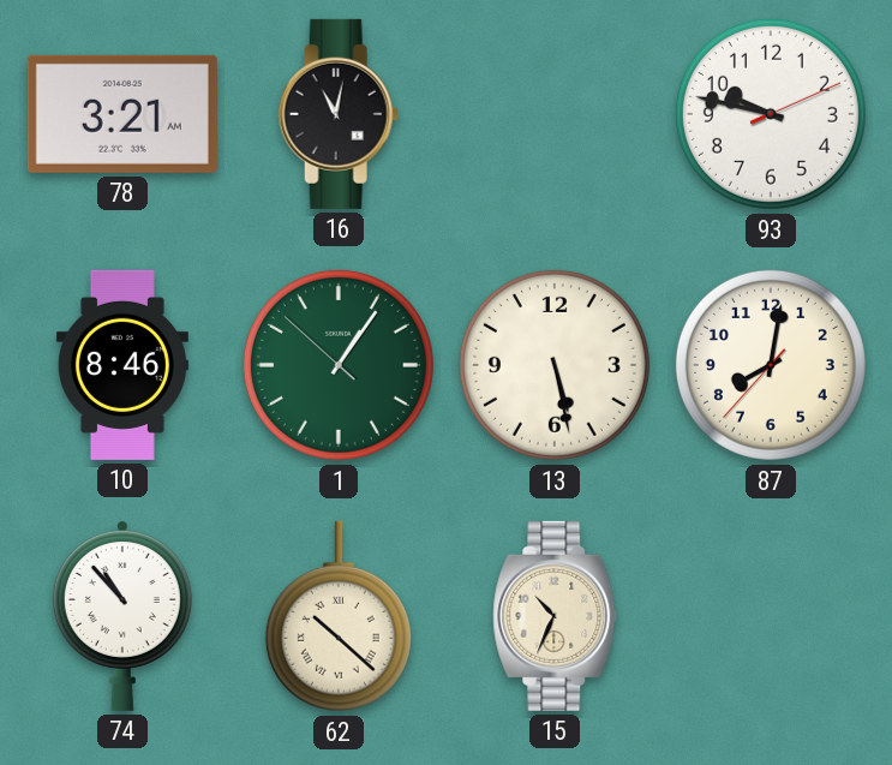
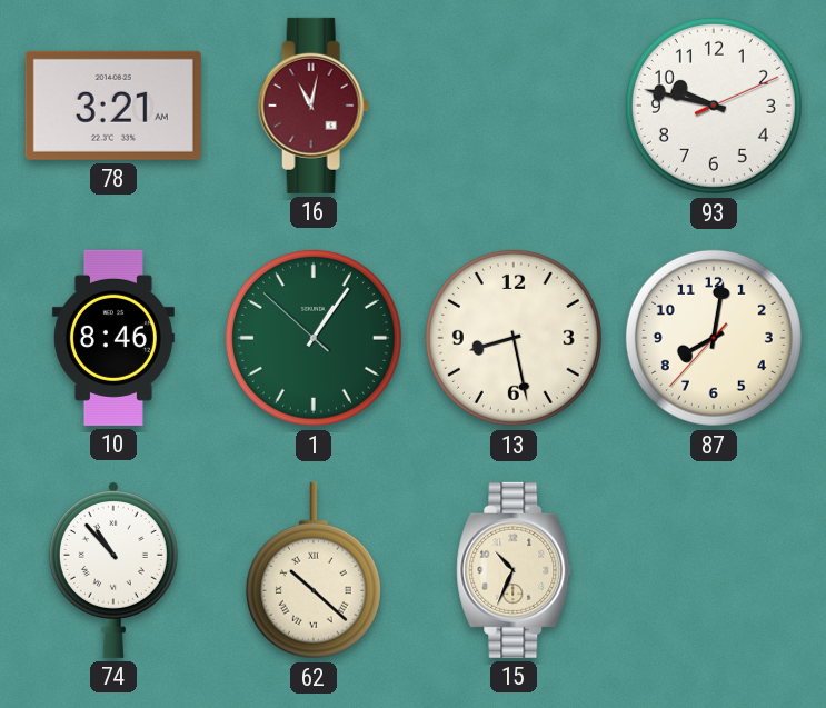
16 dial: black -> burgundy
13: 5:28 -> 8:28
